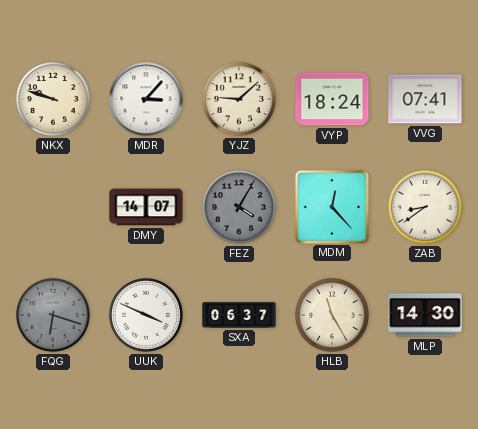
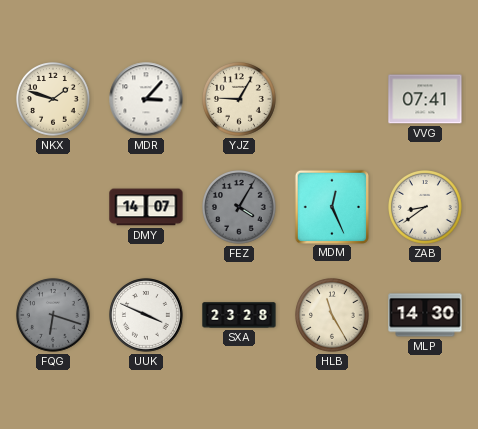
NKX: 9:48 -> 1:48
YJZ: 9:08 -> 9:05
VYP: 18:24 -> none
MDM: 12:23 -> 12:26
SXA: 06:37 -> 23:28
